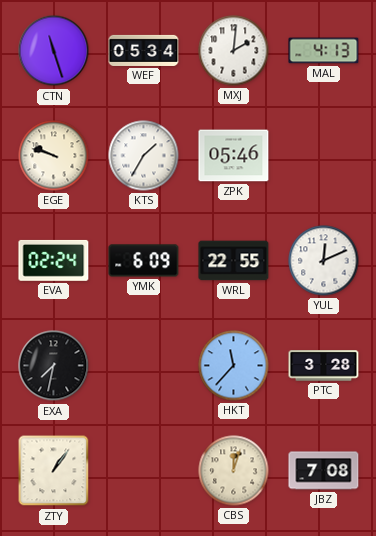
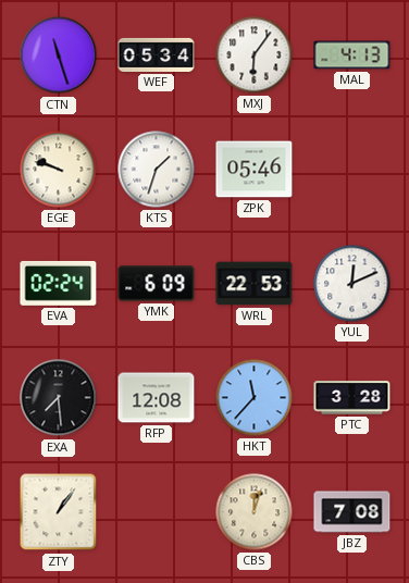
MXJ: 2:01 -> 6:06
KTS: 1:35 -> 1:33
WRL: 22:55 -> 22:53
EXA: 7:32 -> 7:29
RFP: none -> 12:08
